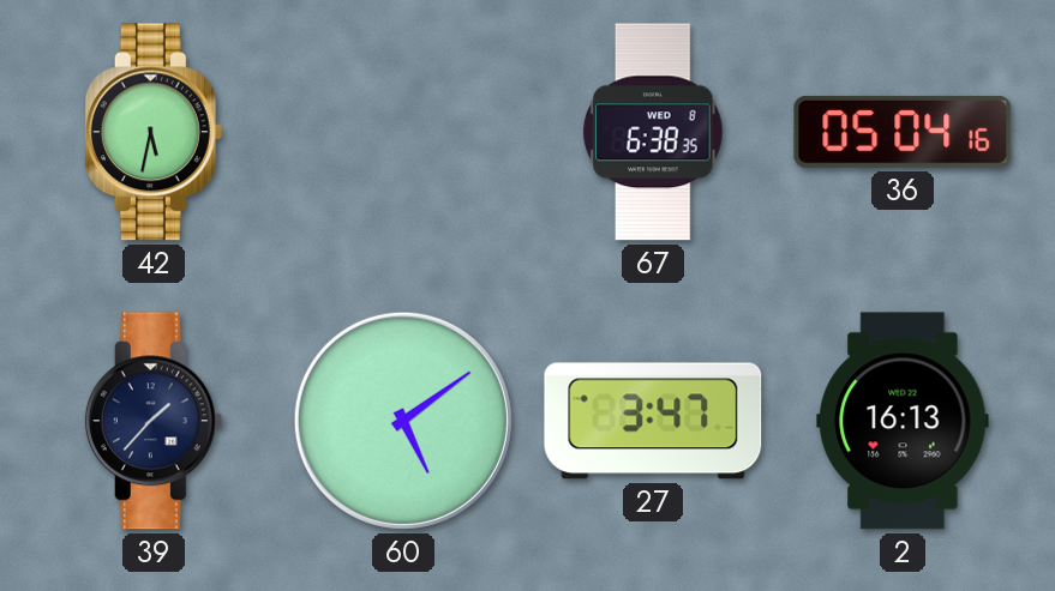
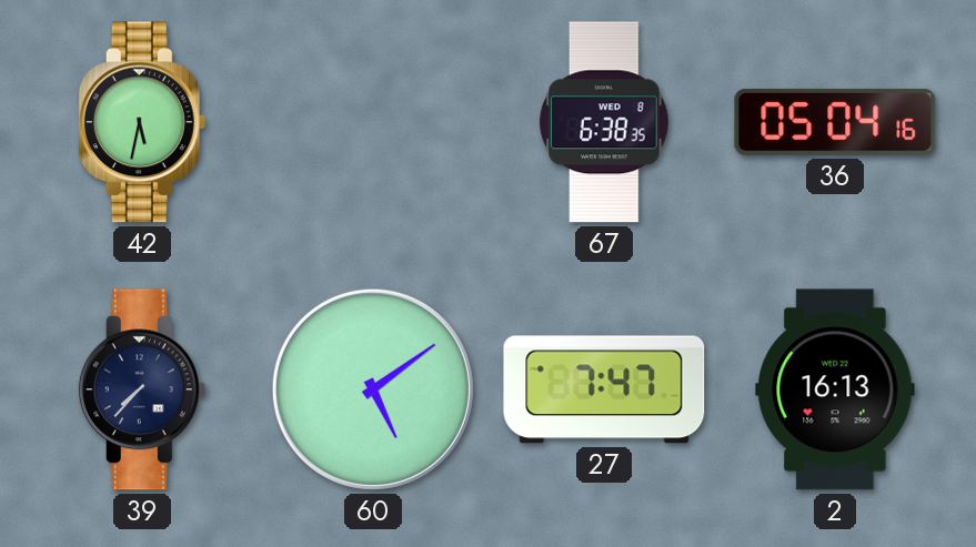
39: 1:37 -> 7:37
27: 3:47 -> 7:47
